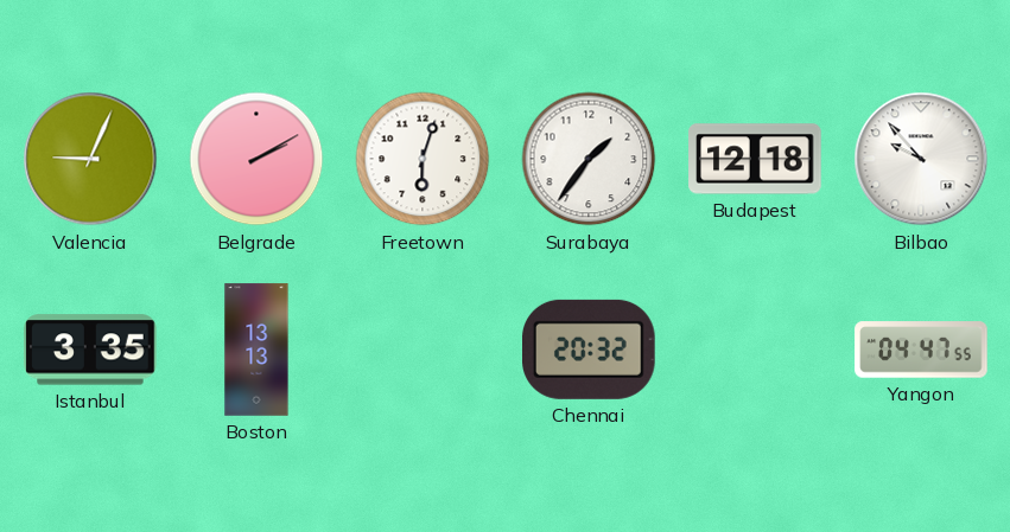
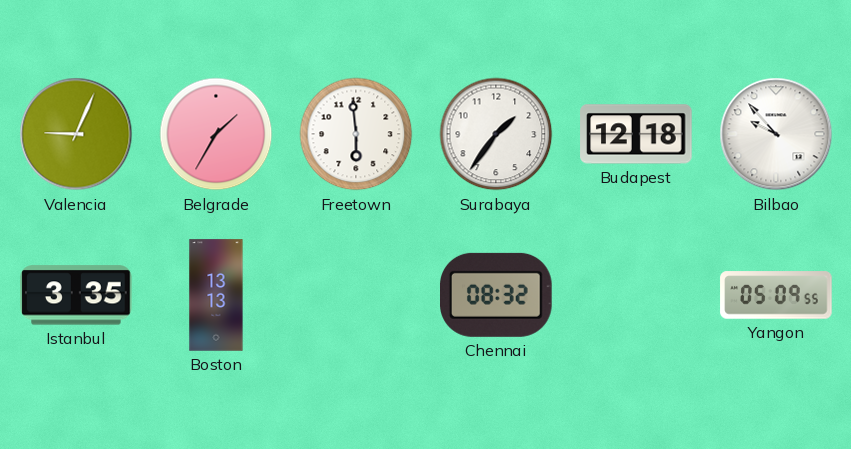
Belgrade: 2:10 -> 1:35
Freetown: 6:03 -> 5:59
Chennai: 20:32 -> 08:32
Yangon: 04:47 -> 05:09
